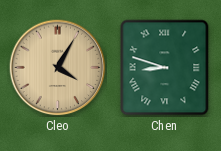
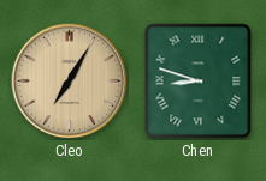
Cleo: 4:05 -> 7:05
